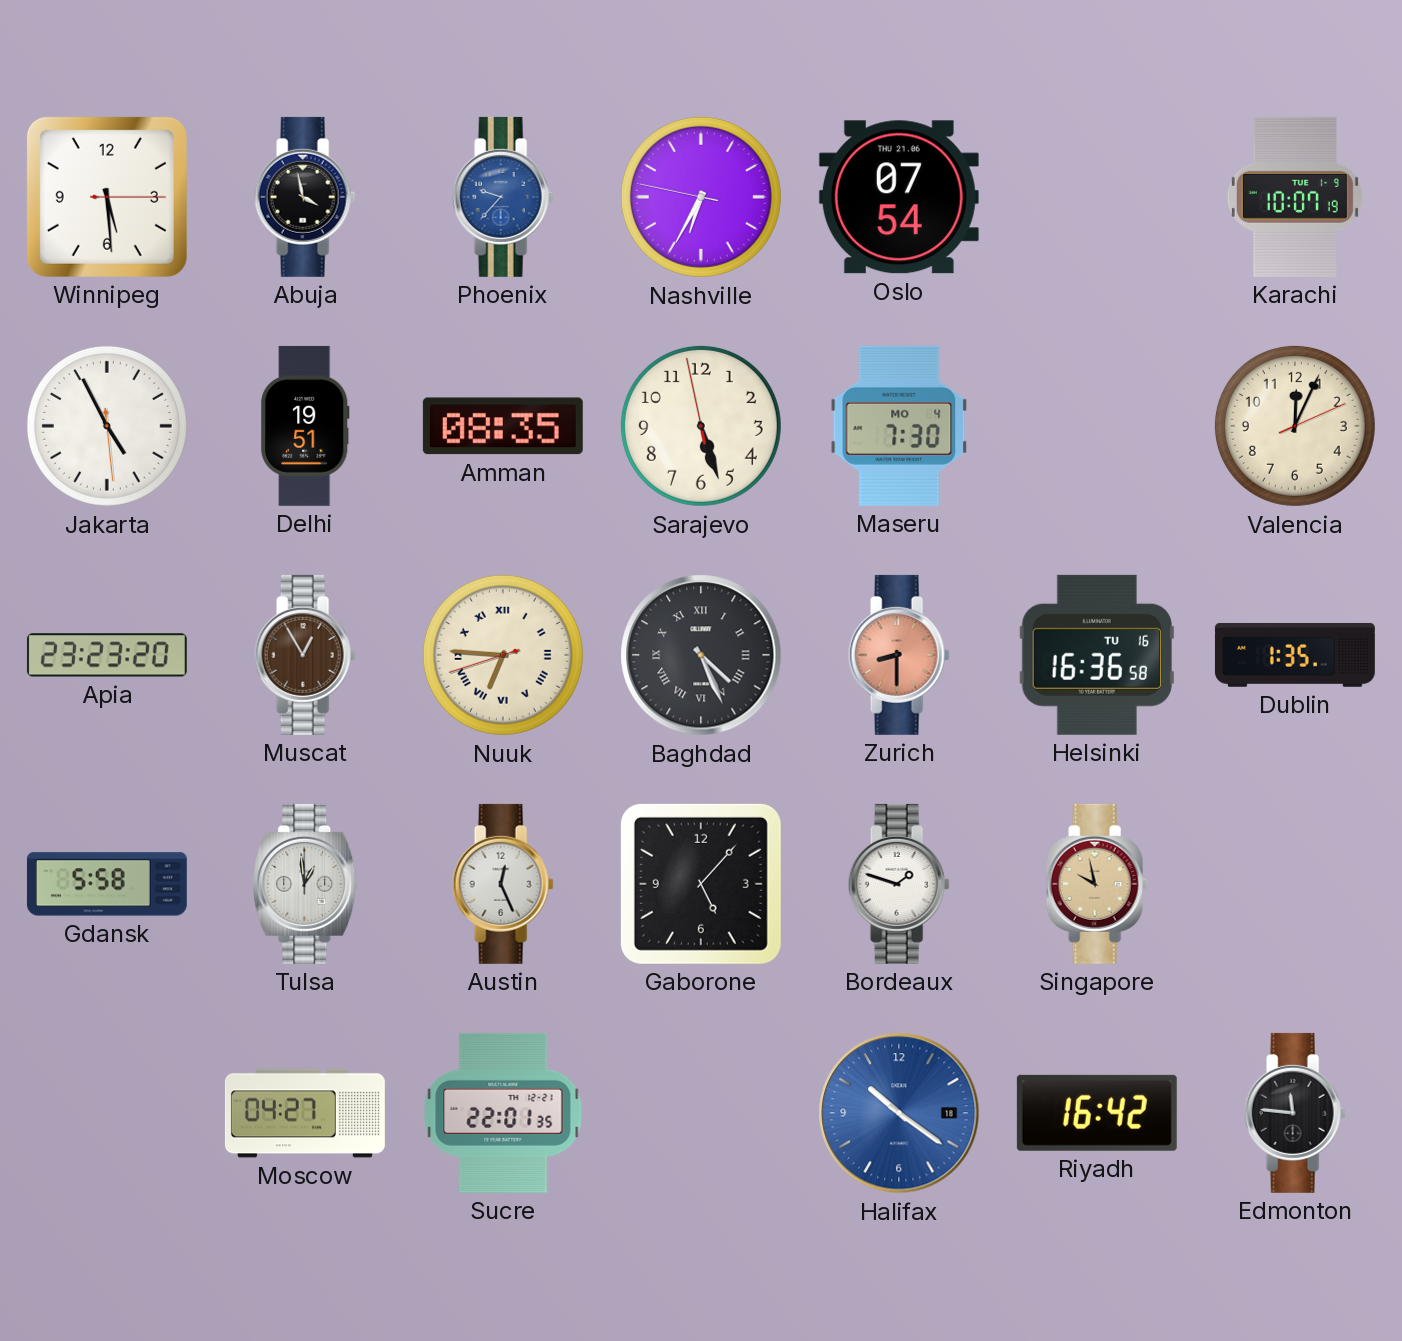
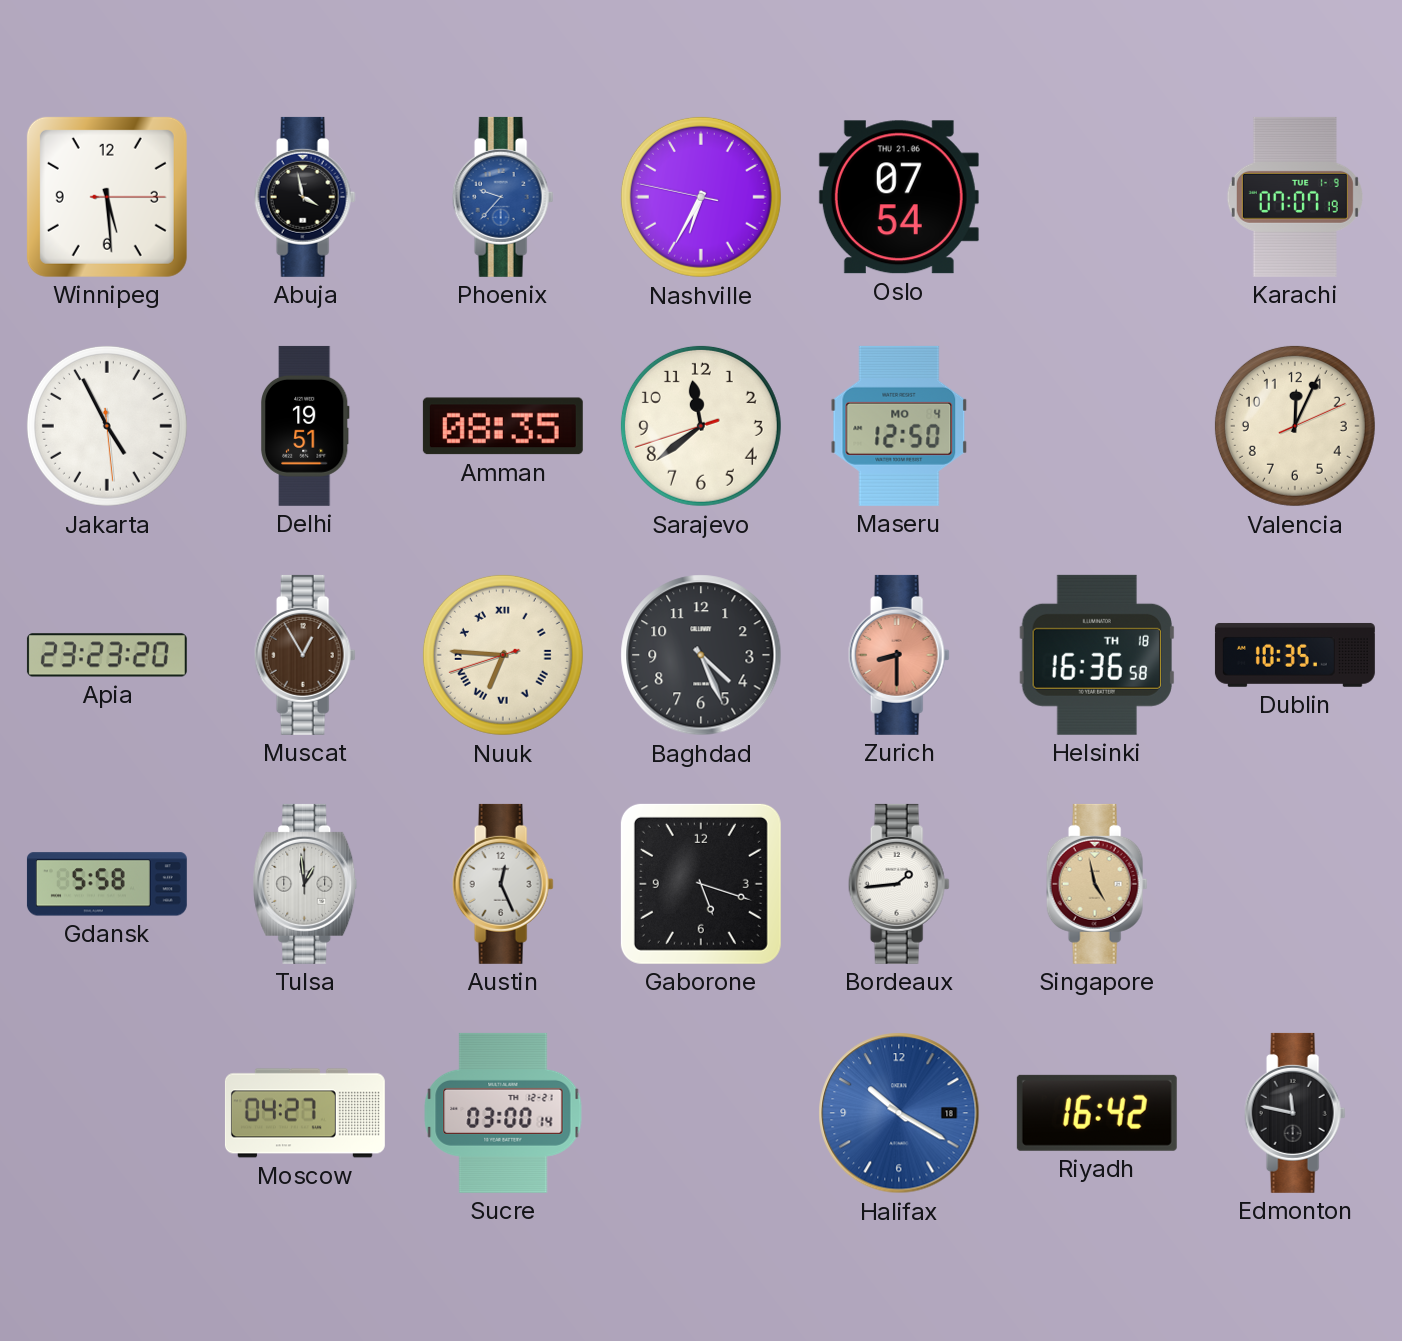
Karachi: 10:07 -> 07:07
Sarajevo: 5:26 -> 11:38
Maseru: 7:30 -> 12:50
Baghdad numerals: Roman -> Arabic
Helsinki date: TU 16 -> TH 18
Dublin: 1:35 -> 10:35
Gaborone: 5:07 -> 5:18
Bordeaux: 1:48 -> 1:44
Singapore: 9:58 -> 4:58
Sucre: 22:01 -> 03:00
Halifax: 10:21 -> 10:20
Edmonton: 11:46 -> 11:47
